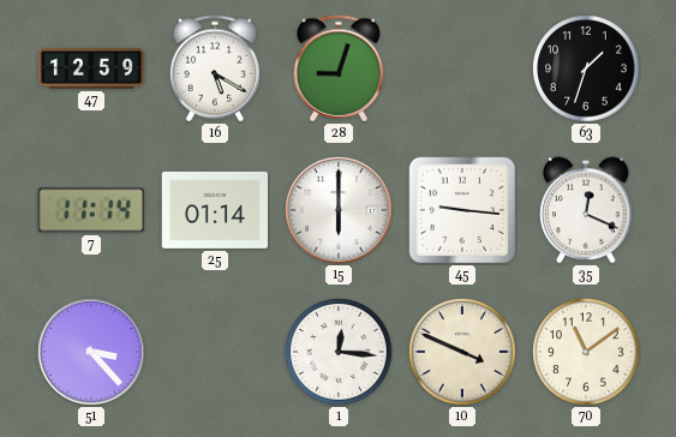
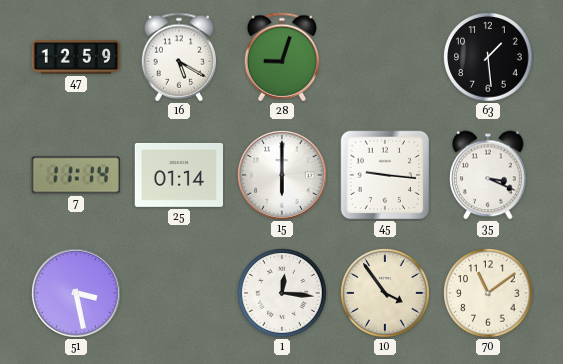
63: 1:33 -> 1:29
35: 12:19 -> 3:19
51: 3:23 -> 3:28
10: 3:49 -> 3:54
